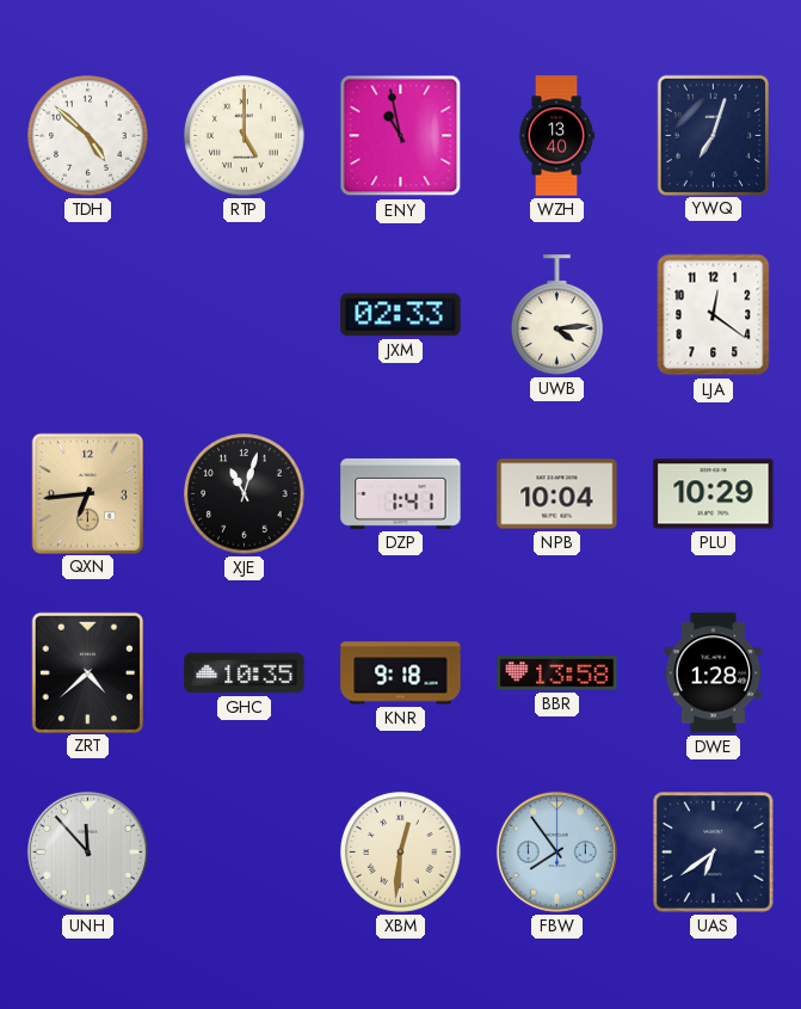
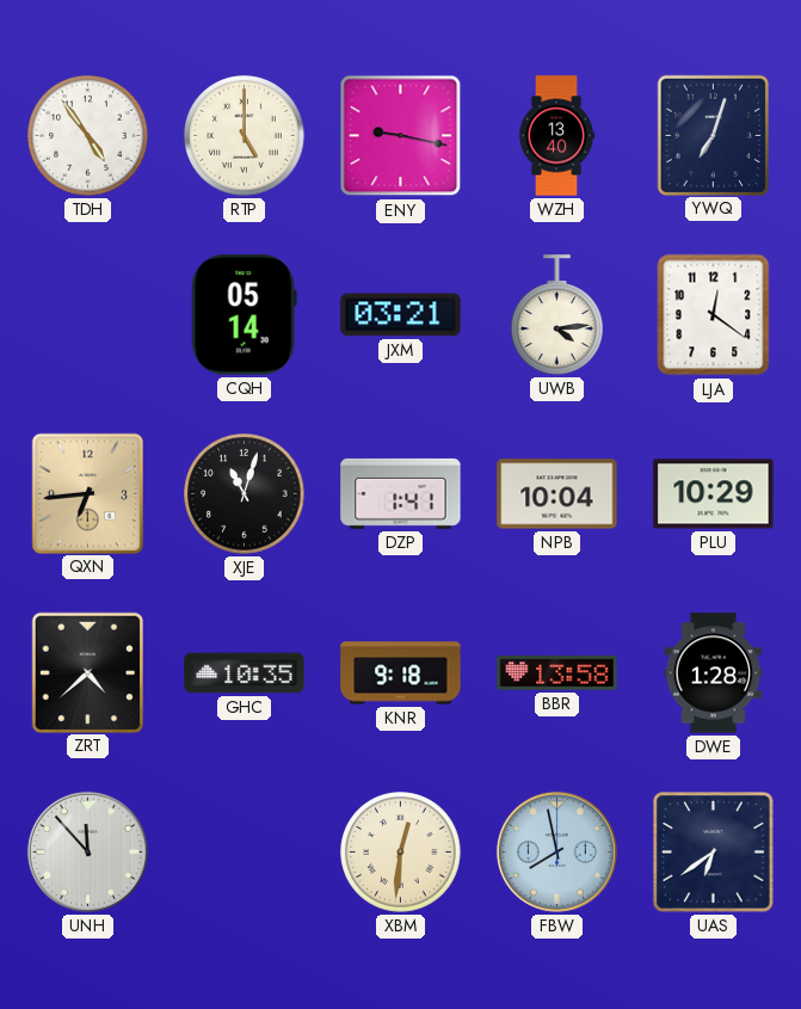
TDH: 4:52 -> 4:54
ENY: 10:58 -> 9:17
CQH: none -> 05:14
JXM: 02:33 -> 03:21
FBW: 7:54 -> 7:58
